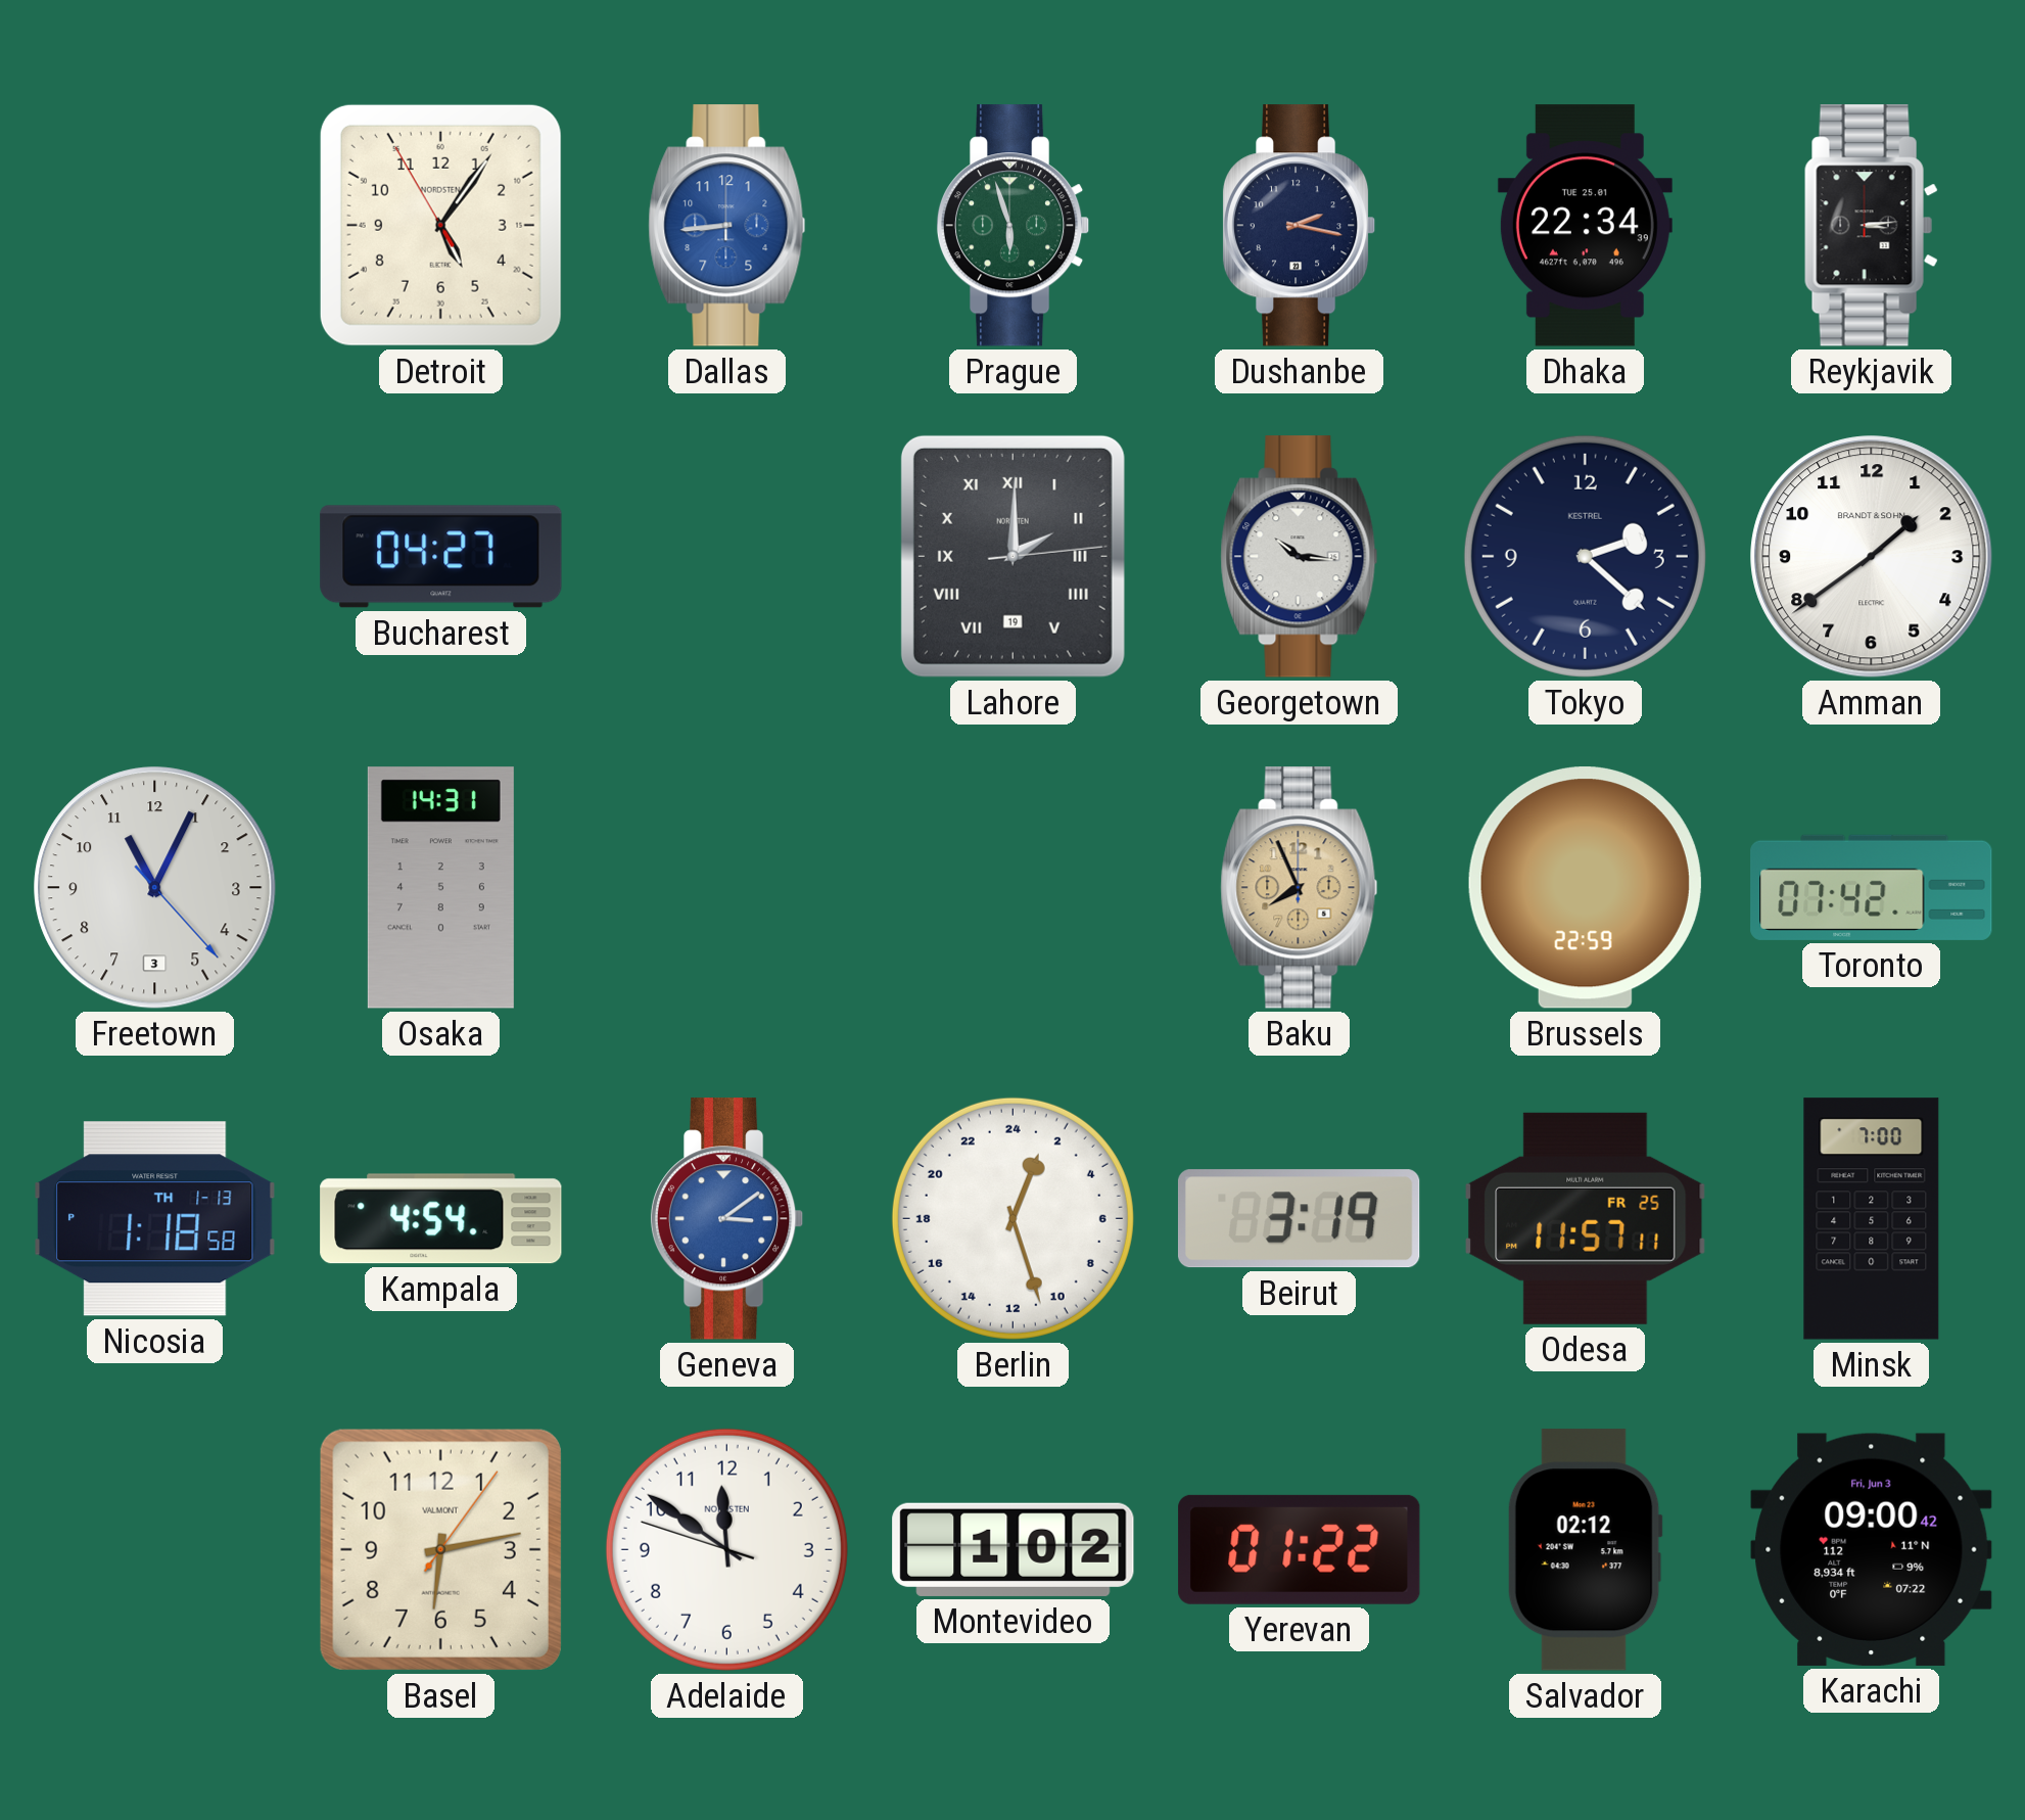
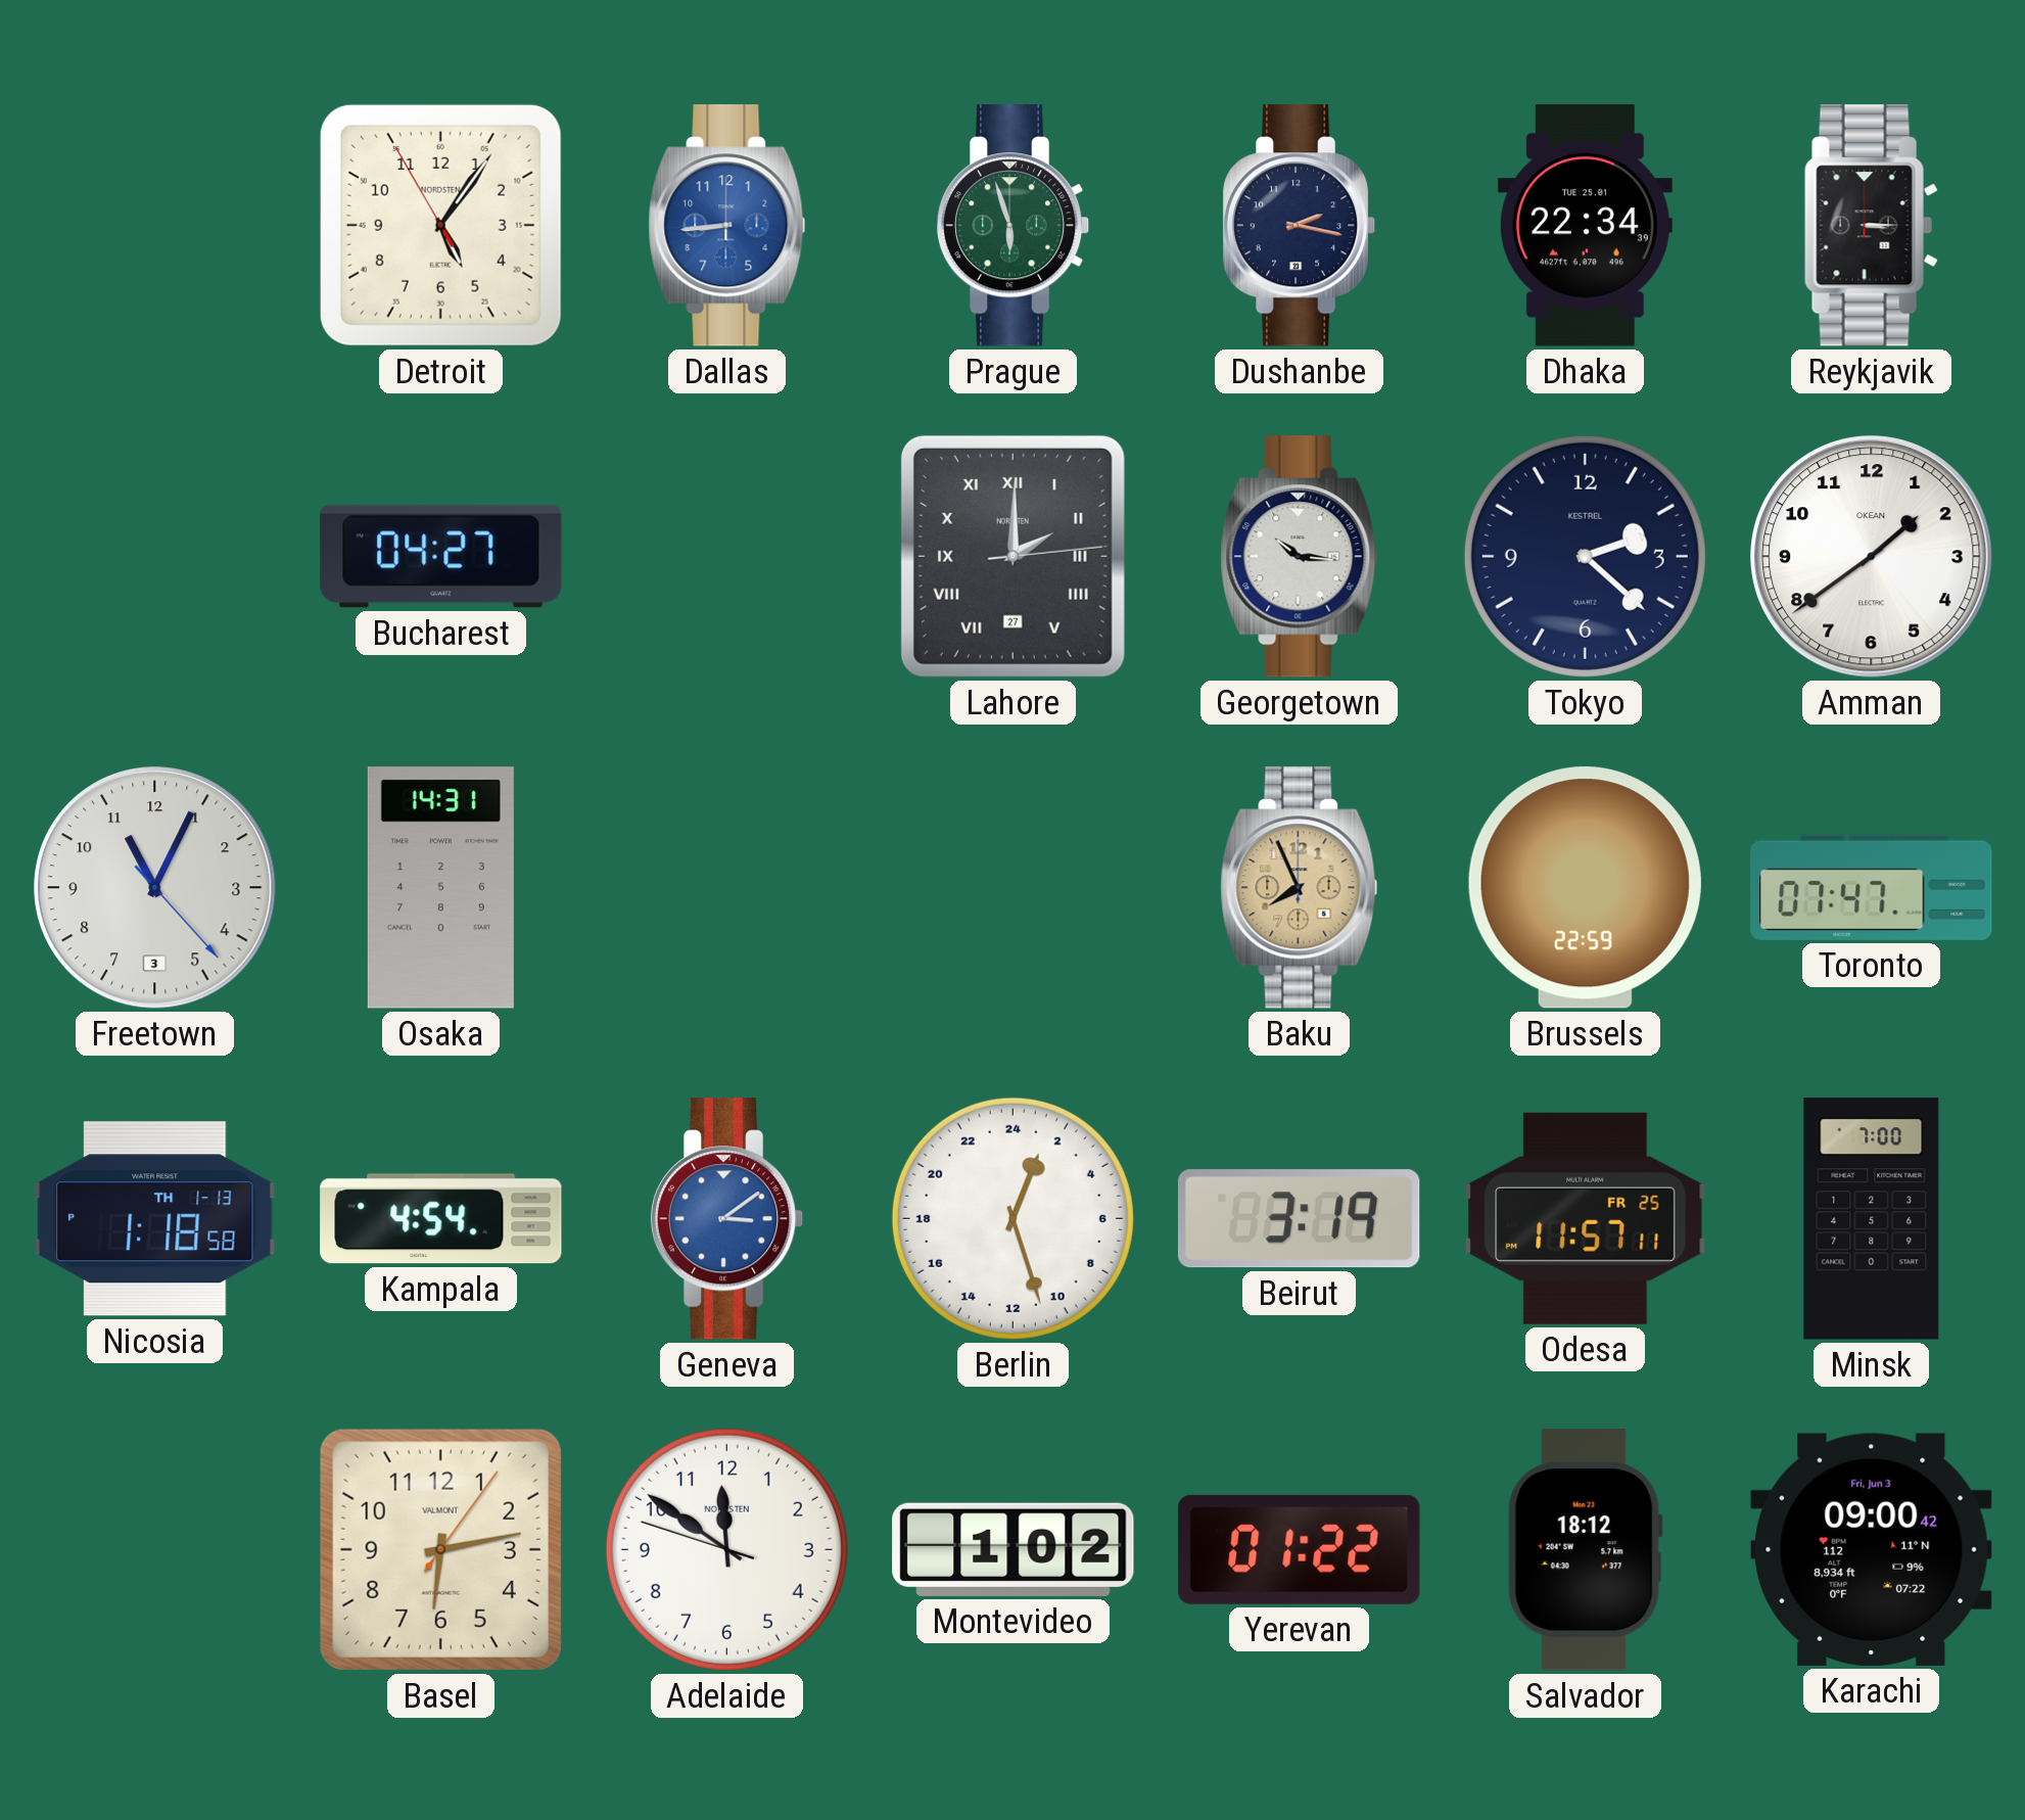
Reykjavik: 3:14 -> 3:15
Lahore date: 19 -> 27
Amman brand: BRANDT & SOHN -> OKEAN
Toronto: 07:42 -> 07:47
Salvador: 02:12 -> 18:12
